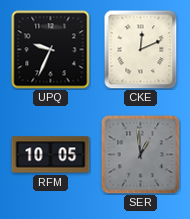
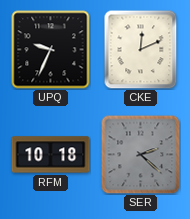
RFM: 10:05 -> 10:18
SER: 12:59 -> 2:22
